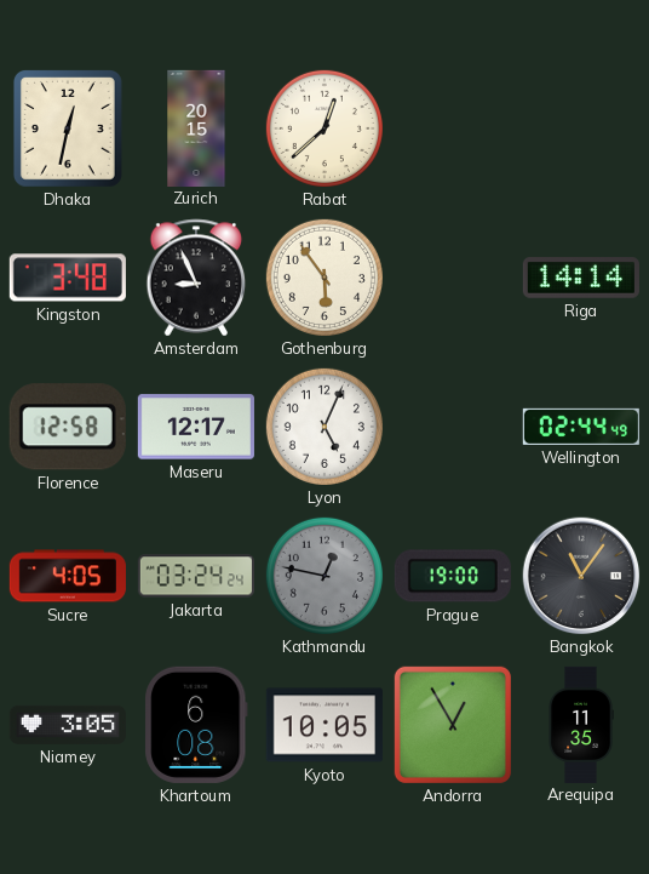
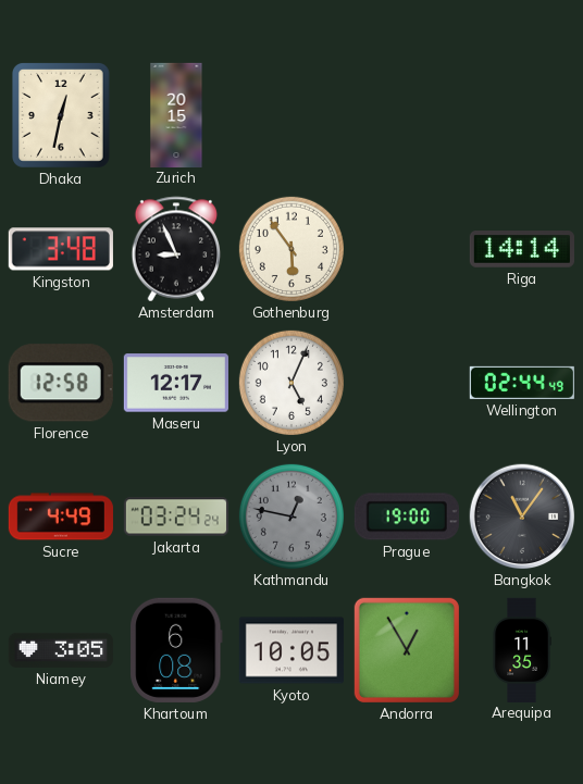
Rabat: 12:38 -> none
Sucre: 4:05 -> 4:49
